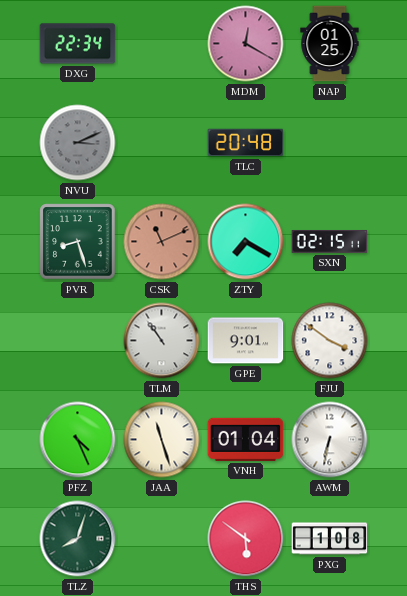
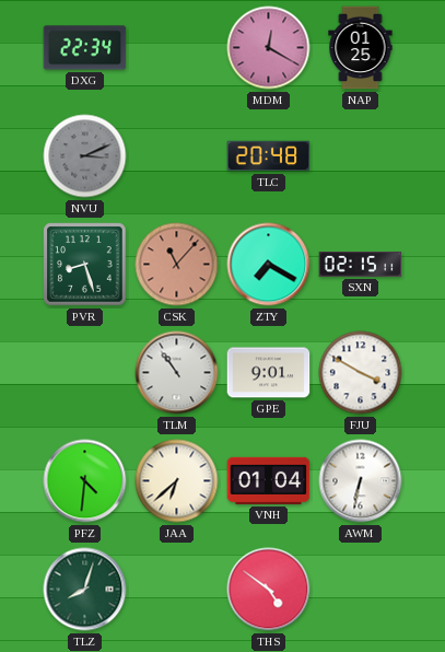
CSK: 11:11 -> 11:07
FJU: 3:51 -> 3:50
PFZ: 4:26 -> 4:31
JAA: 11:27 -> 6:38
THS: 5:51 -> 4:51
PXG: 1:08 -> none
